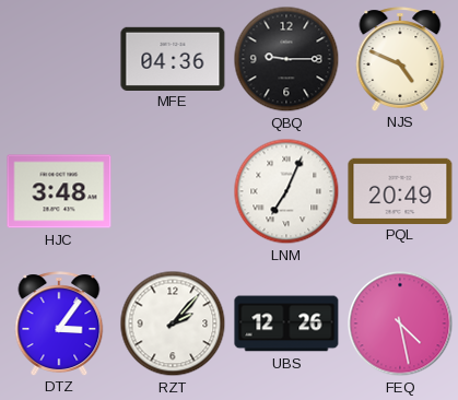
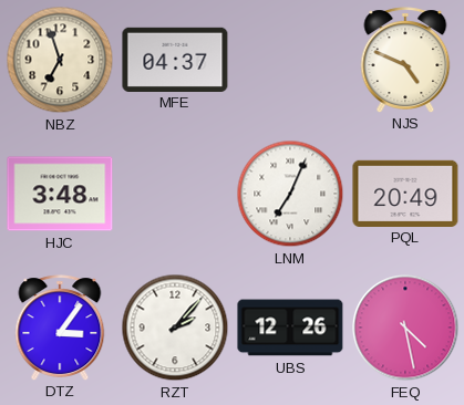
NBZ: none -> 6:57
MFE: 04:36 -> 04:37
QBQ: 9:15 -> none
